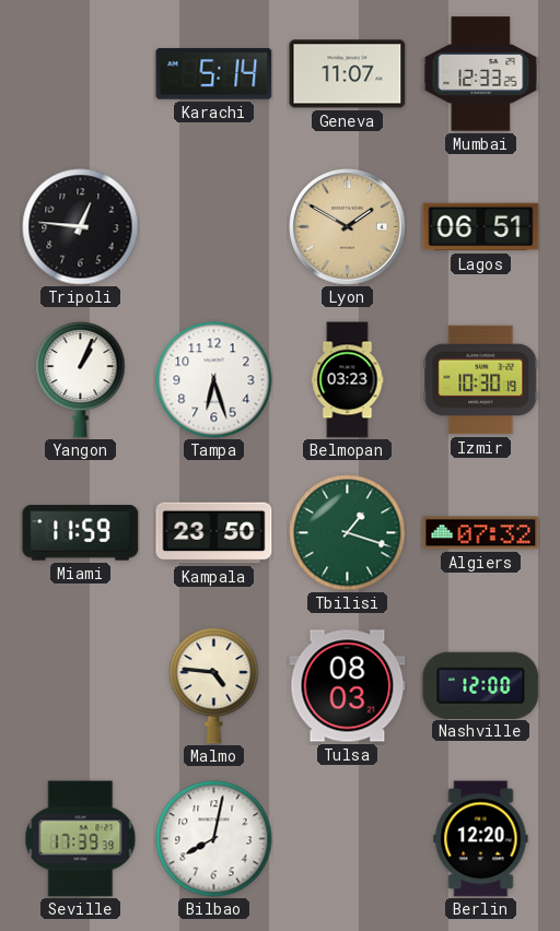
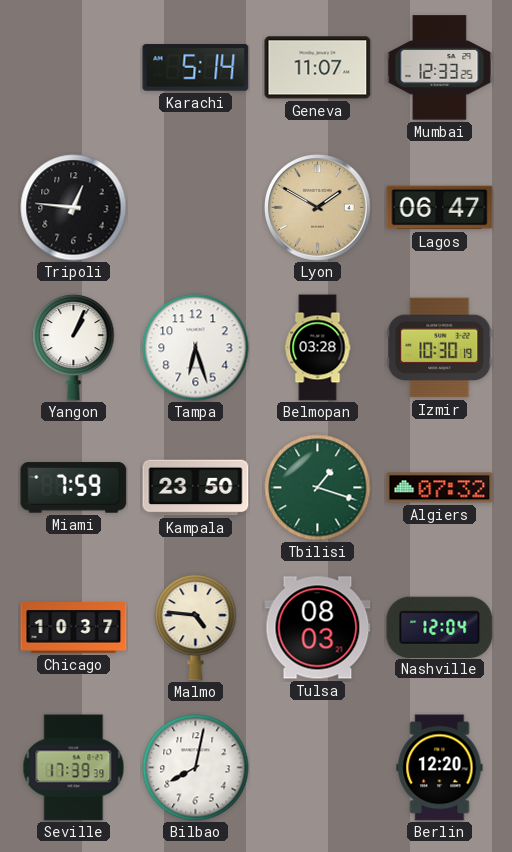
Lagos: 06:51 -> 06:47
Belmopan: 03:23 -> 03:28
Miami: 11:59 -> 7:59
Chicago: none -> 10:37
Nashville: 12:00 -> 12:04
